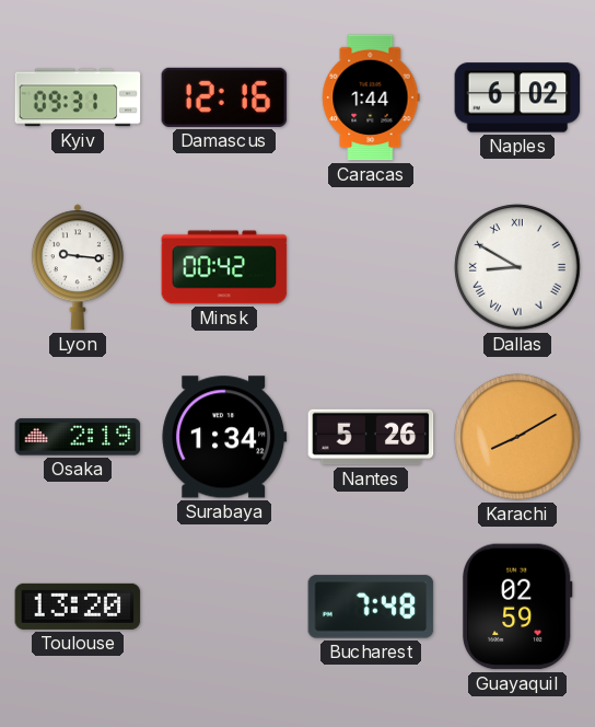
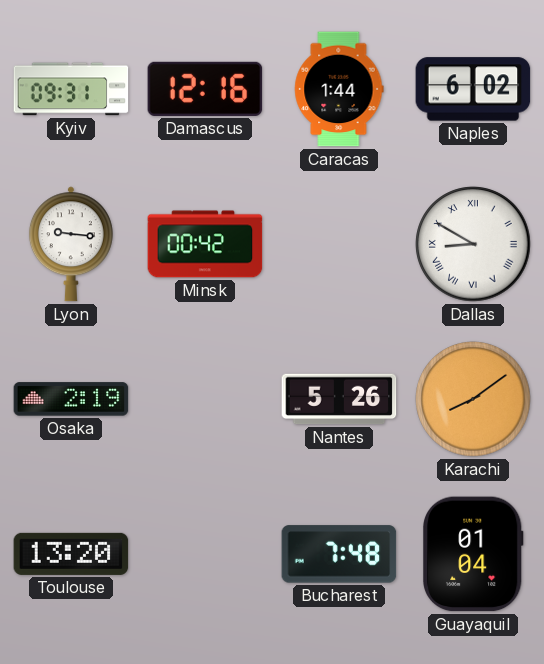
Surabaya: 1:34 -> none
Karachi: 8:10 -> 8:09
Guayaquil: 02:59 -> 01:04
